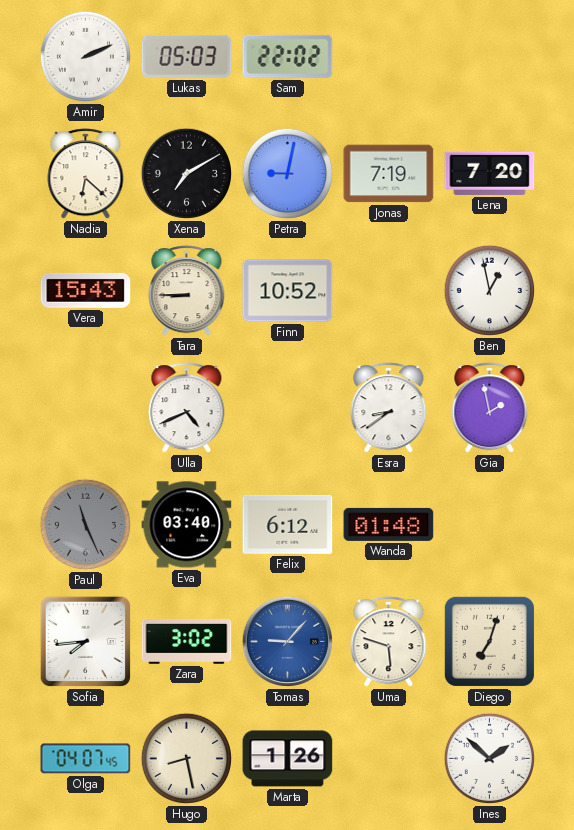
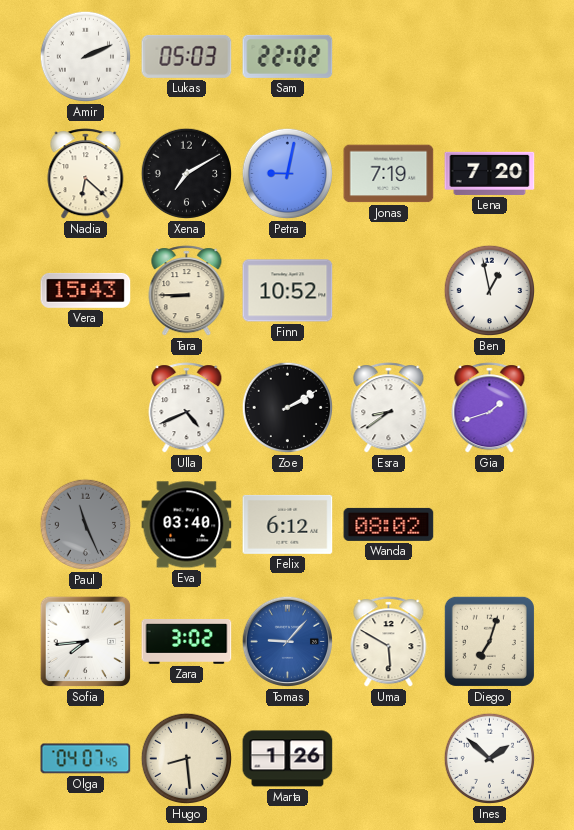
Zoe: none -> 2:10
Gia: 1:58 -> 1:42
Wanda: 01:48 -> 08:02
Uma: 5:48 -> 5:50
Hugo: 8:28 -> 8:29
